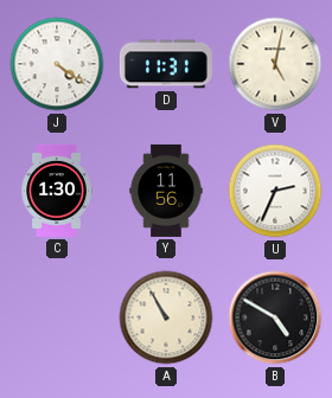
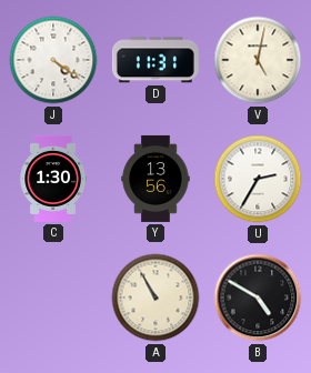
Y: 11:56 -> 13:56
U: 2:34 -> 2:35
